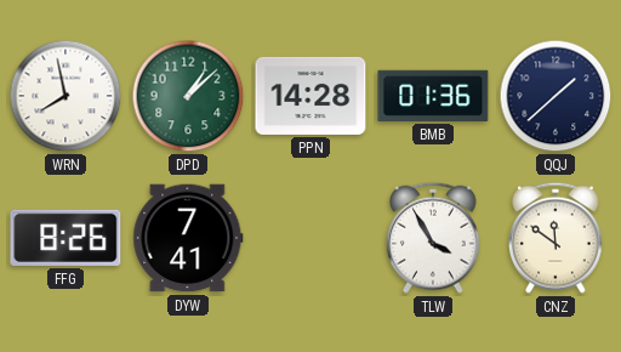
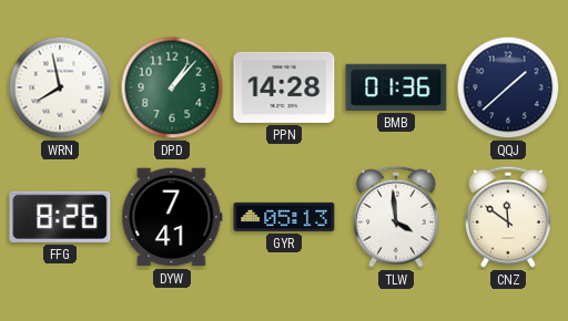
DPD: 1:08 -> 1:07
GYR: none -> 05:13
TLW: 3:55 -> 3:59
